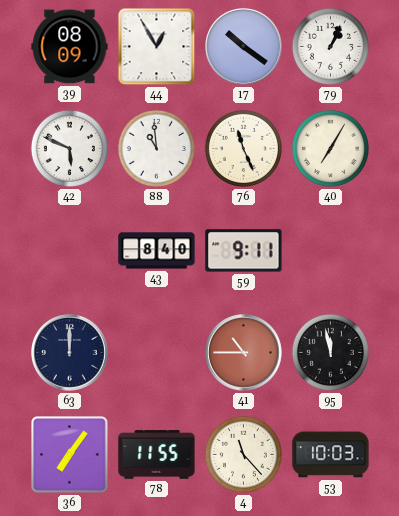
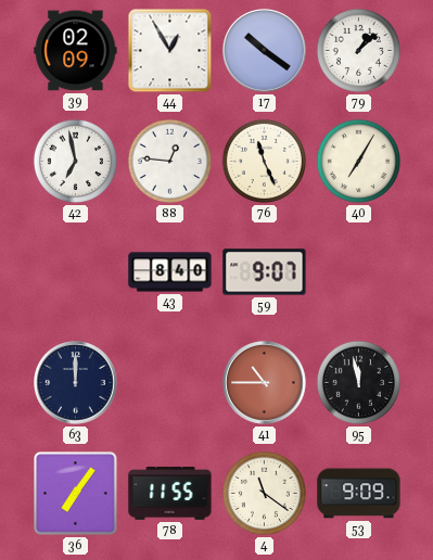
39: 08:09 -> 02:09
79: 1:04 -> 1:08
42: 5:49 -> 6:58
88: 10:59 -> 12:46
59: 9:11 -> 9:07
4: 11:23 -> 11:21
53: 10:03 -> 9:09
